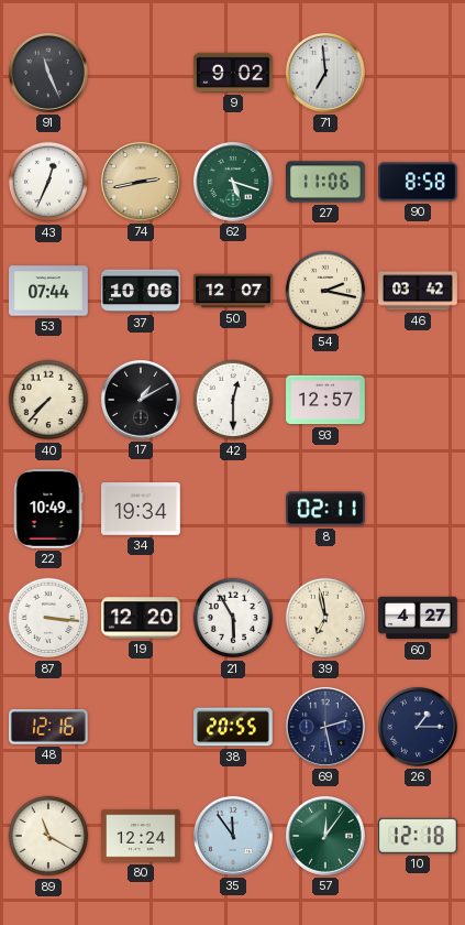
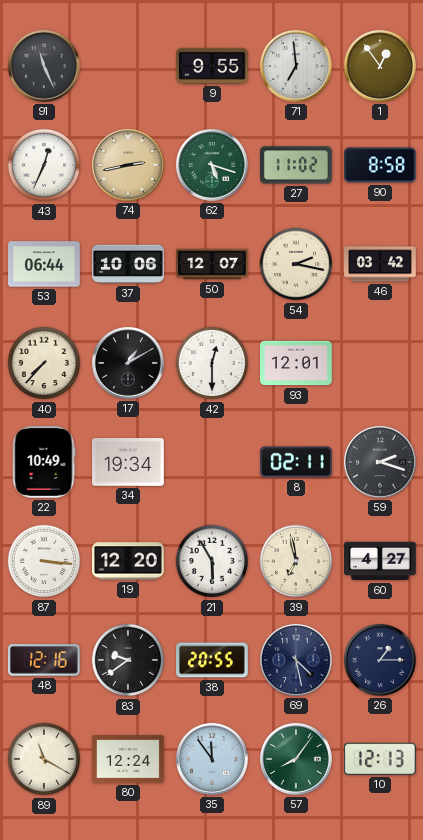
9: 9:02 -> 9:55
1: none -> 12:54
27: 11:06 -> 11:02
53: 07:44 -> 06:44
93: 12:57 -> 12:01
59: none -> 2:18
83: none -> 9:39
69: 2:28 -> 4:28
57: 12:06 -> 8:06
10: 12:18 -> 12:13
